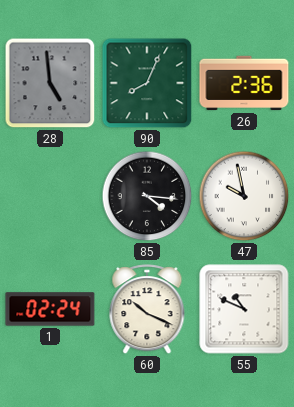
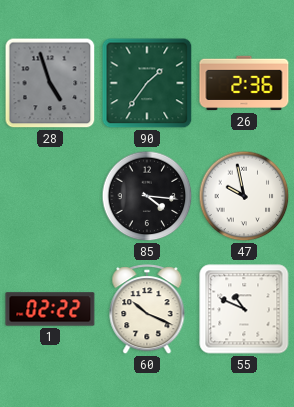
28: 4:59 -> 4:57
90: 8:04 -> 1:36
1: 02:24 -> 02:22
